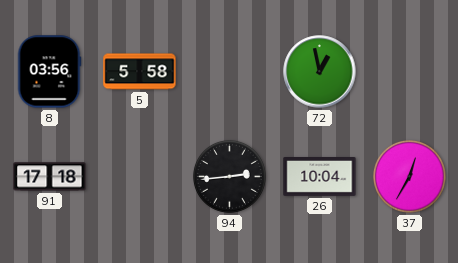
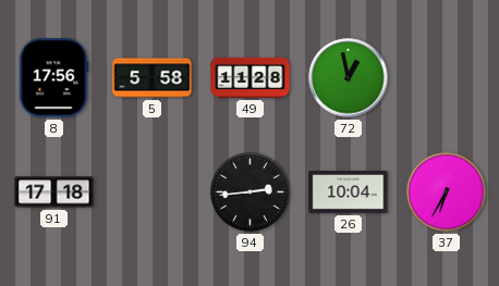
8: 03:56 -> 17:56
49: none -> 11:28
37: 12:35 -> 6:35
